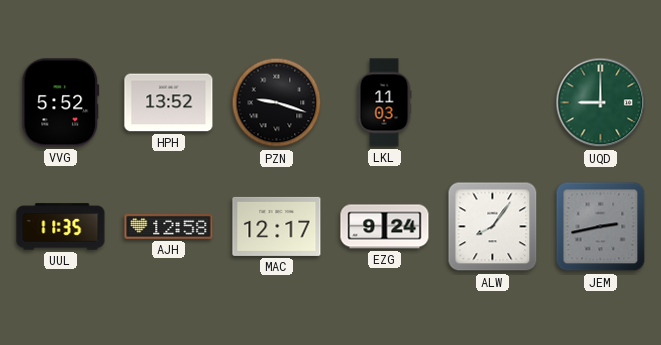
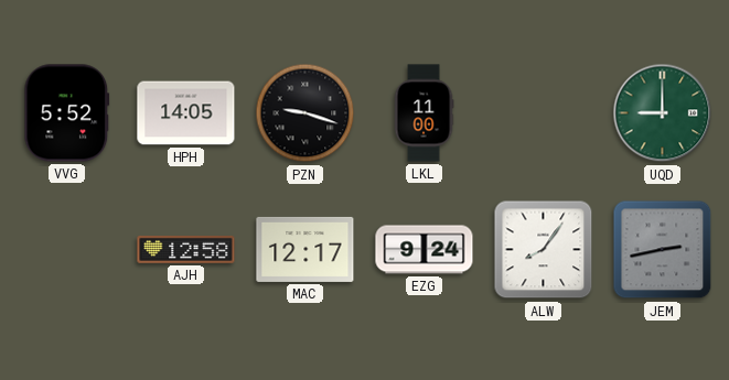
HPH: 13:52 -> 14:05
LKL: 11:03 -> 11:00
UUL: 11:35 -> none
